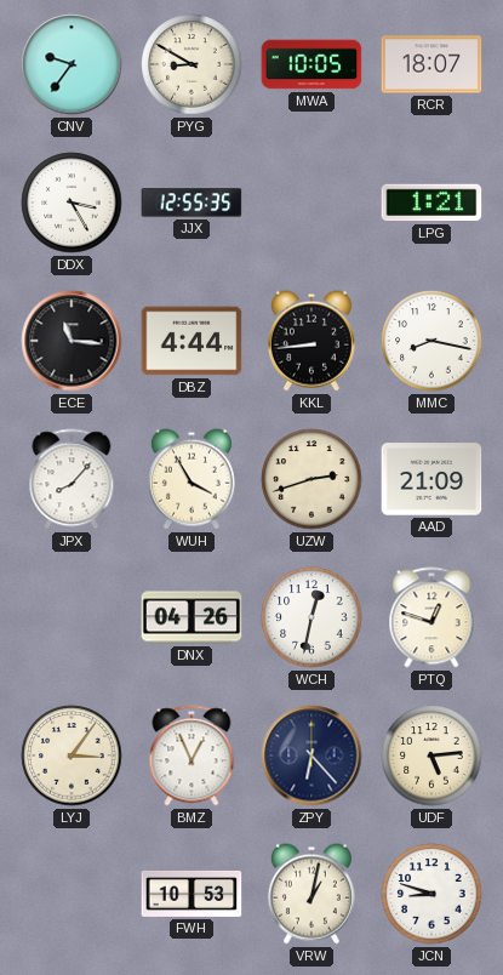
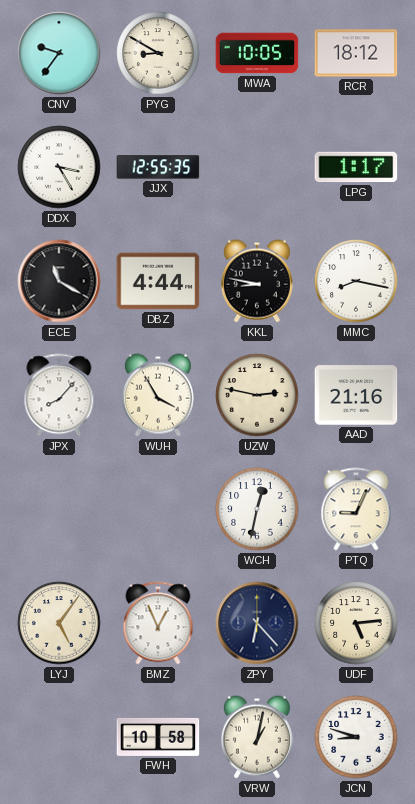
RCR: 18:07 -> 18:12
LPG: 1:21 -> 1:17
ECE: 11:16 -> 11:20
KKL: 8:44 -> 8:47
UZW: 2:42 -> 2:47
AAD: 21:09 -> 21:16
DNX: 04:26 -> none
PTQ: 12:48 -> 9:04
LYJ: 3:06 -> 5:06
FWH: 10:53 -> 10:58
